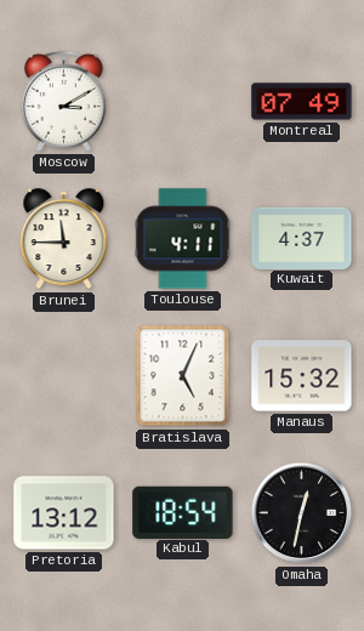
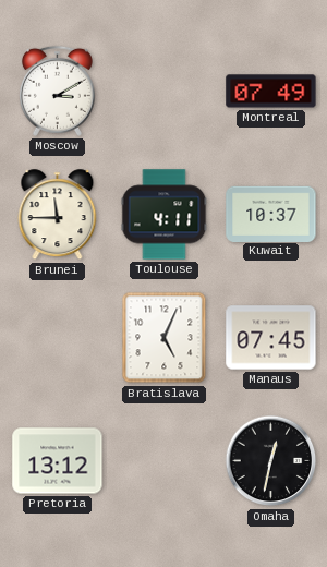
Kuwait: 4:37 -> 10:37
Manaus: 15:32 -> 07:45
Kabul: 18:54 -> none
